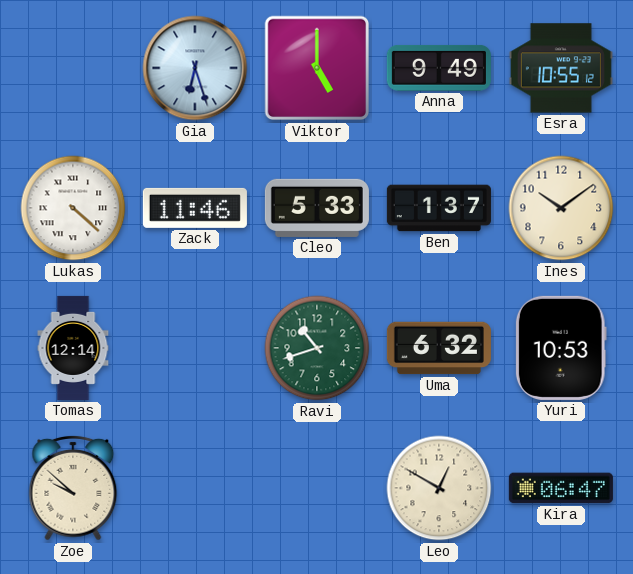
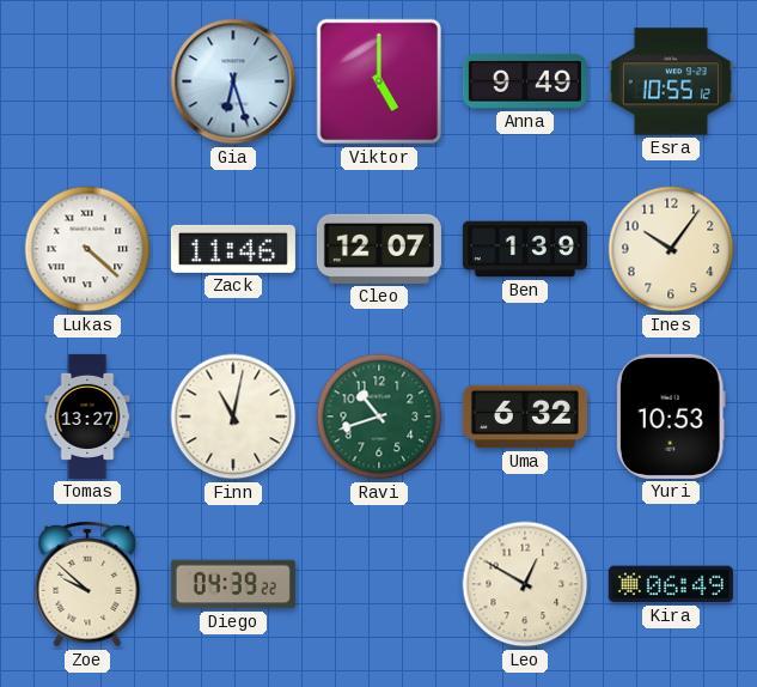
Cleo: 5:33 -> 12:07
Ben: 1:37 -> 1:39
Ines: 10:09 -> 10:06
Tomas: 12:14 -> 13:27
Finn: none -> 11:02
Diego: none -> 04:39
Kira: 06:47 -> 06:49
